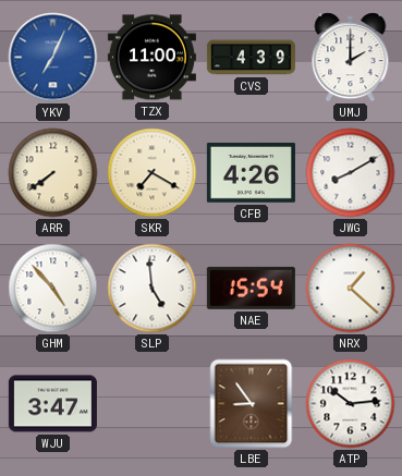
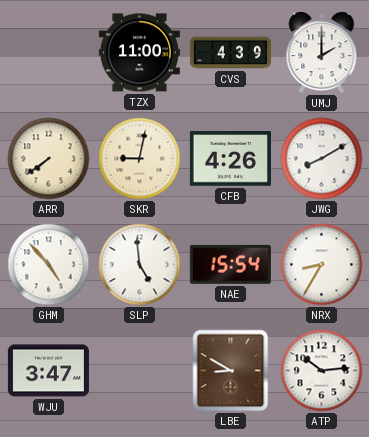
YKV: 7:04 -> none
SKR: 7:20 -> 9:02
NRX: 1:22 -> 8:35
LBE: 8:54 -> 8:50
